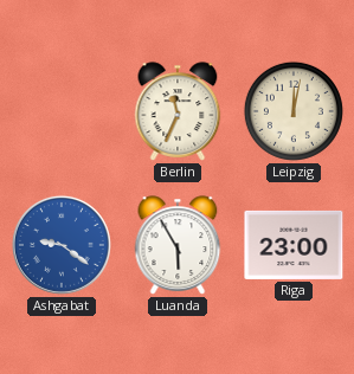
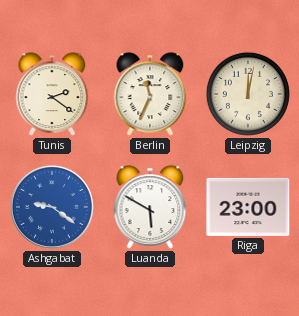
Tunis: none -> 2:21
Luanda: 5:55 -> 5:50
